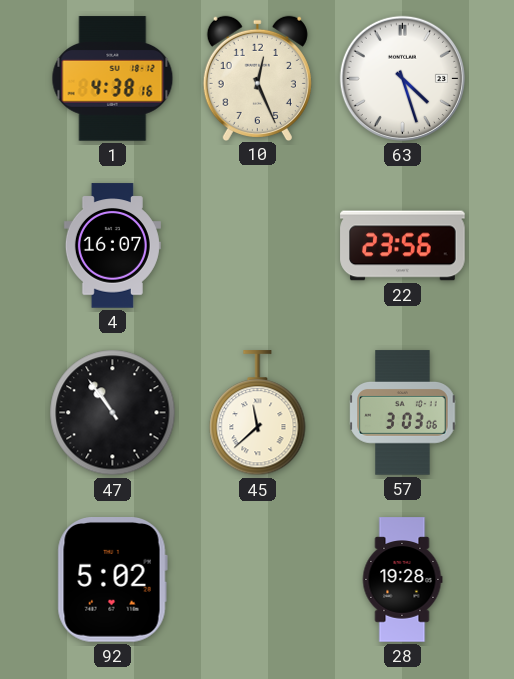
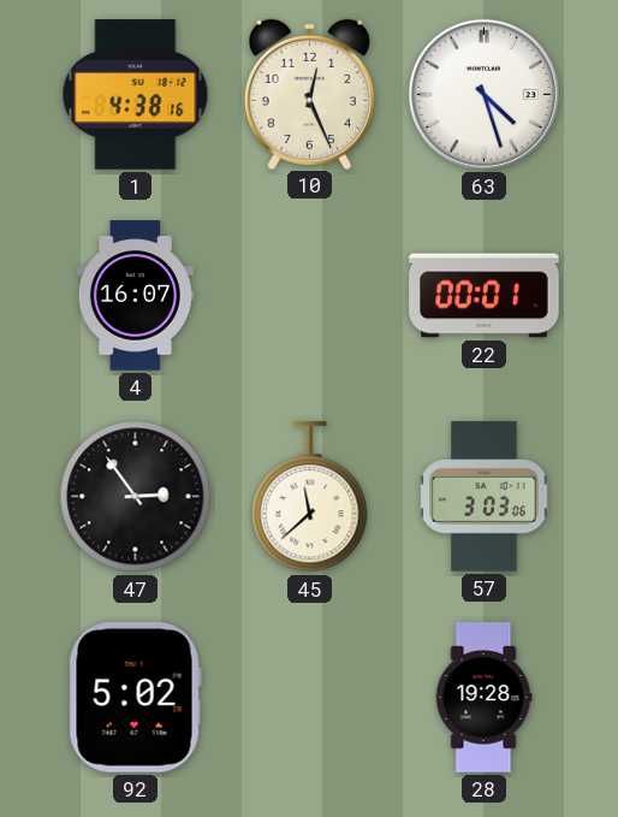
22: 23:56 -> 00:01
47: 10:54 -> 2:54
